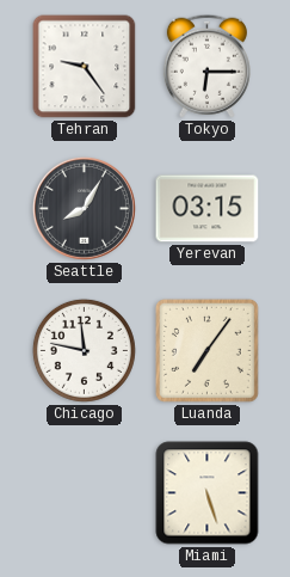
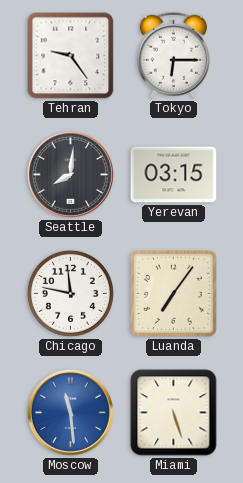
Seattle: 8:05 -> 8:01
Moscow: none -> 11:29
